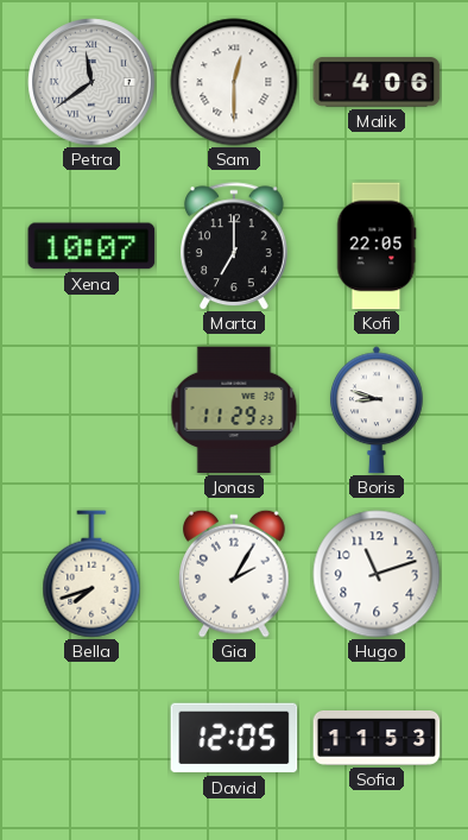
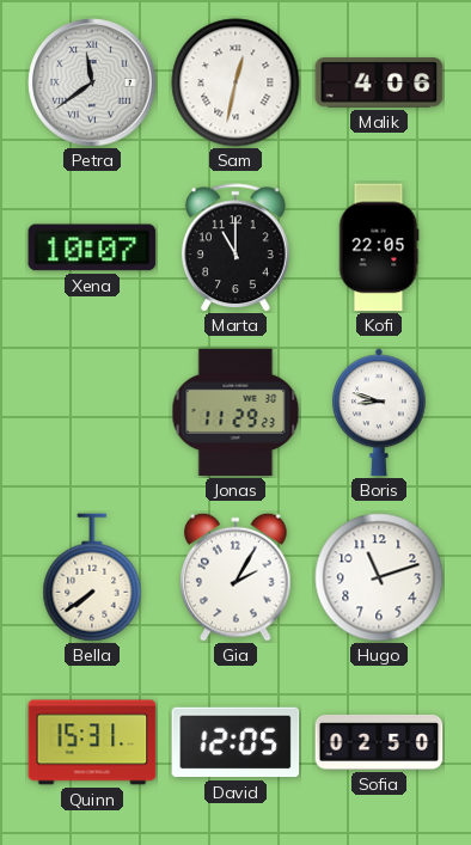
Sam: 12:30 -> 12:32
Marta: 7:00 -> 11:00
Bella: 7:42 -> 7:39
Quinn: none -> 15:31
Sofia: 11:53 -> 02:50
